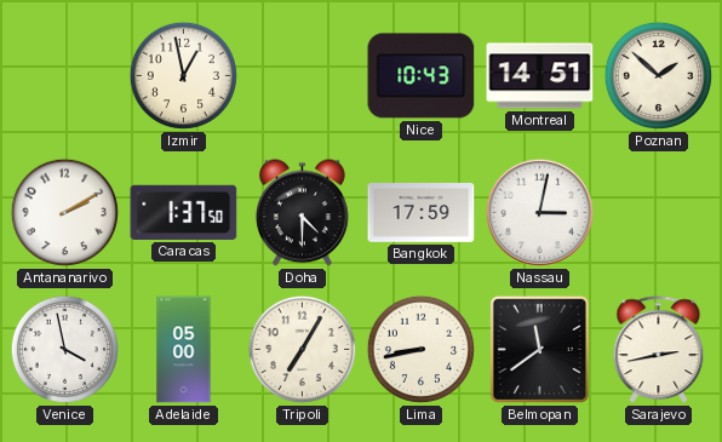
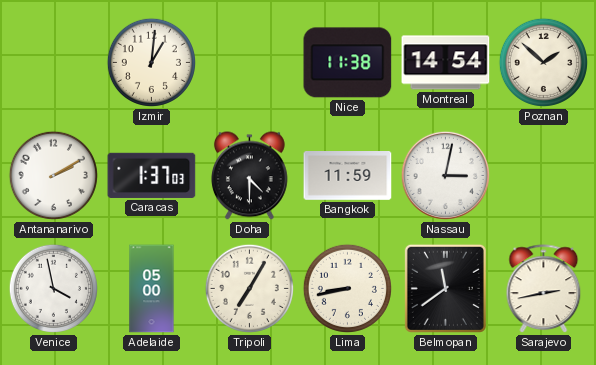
Izmir: 12:58 -> 1:01
Nice: 10:43 -> 11:38
Montreal: 14:51 -> 14:54
Caracas: 1:37:50 -> 1:37:03
Bangkok: 17:59 -> 11:59
